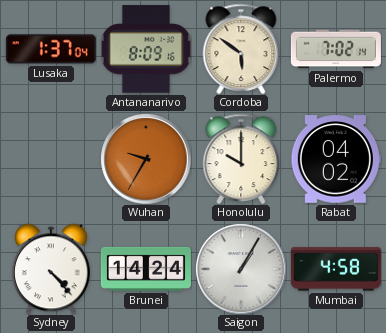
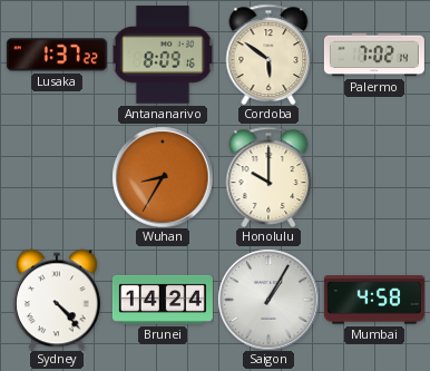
Lusaka: 1:37:04 -> 1:37:22
Wuhan: 9:35 -> 8:35
Rabat: 04:02 -> none
